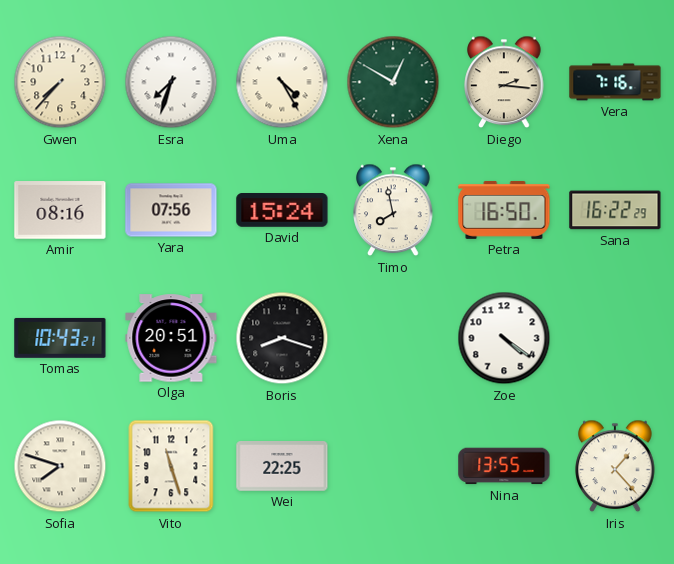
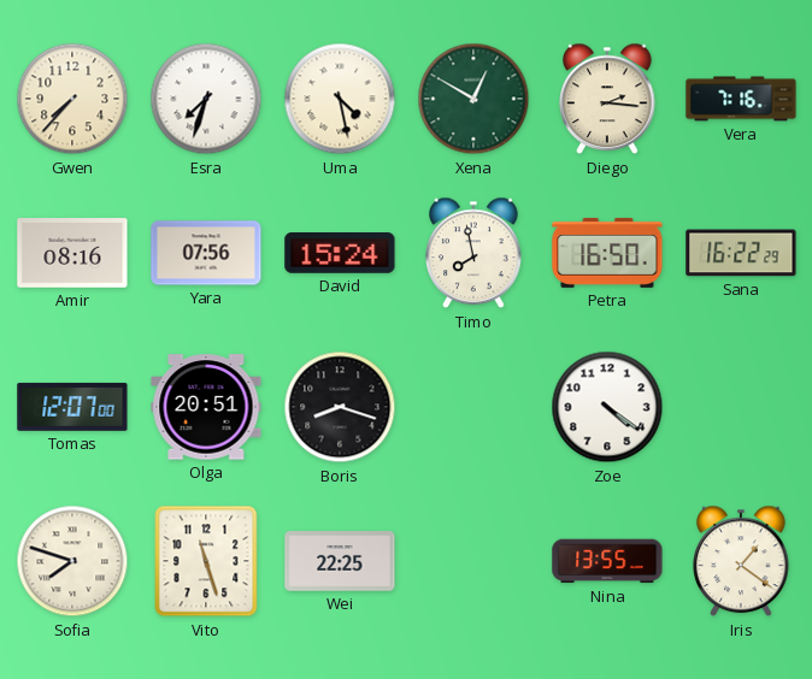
Uma: 4:25 -> 4:28
Tomas: 10:43 -> 12:07
Iris: 1:23 -> 1:21
